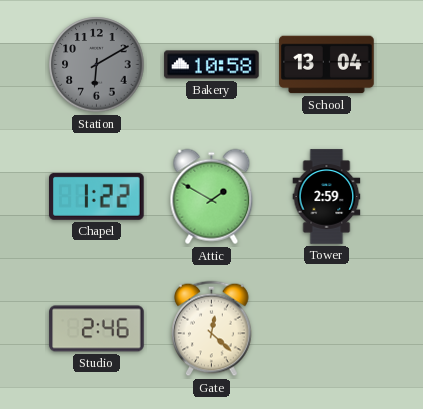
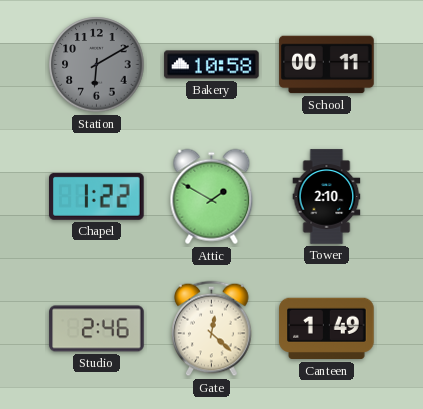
School: 13:04 -> 00:11
Tower: 2:59 -> 2:10
Canteen: none -> 1:49
